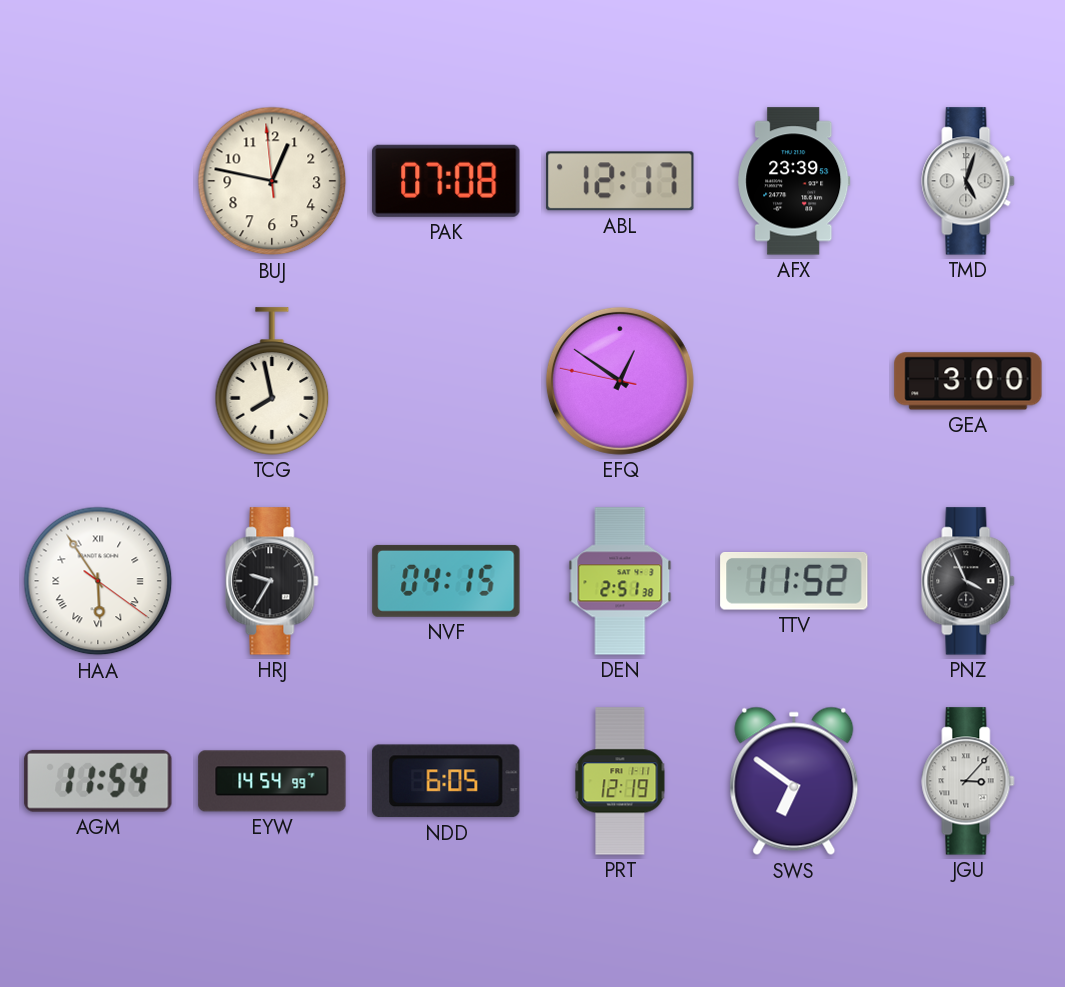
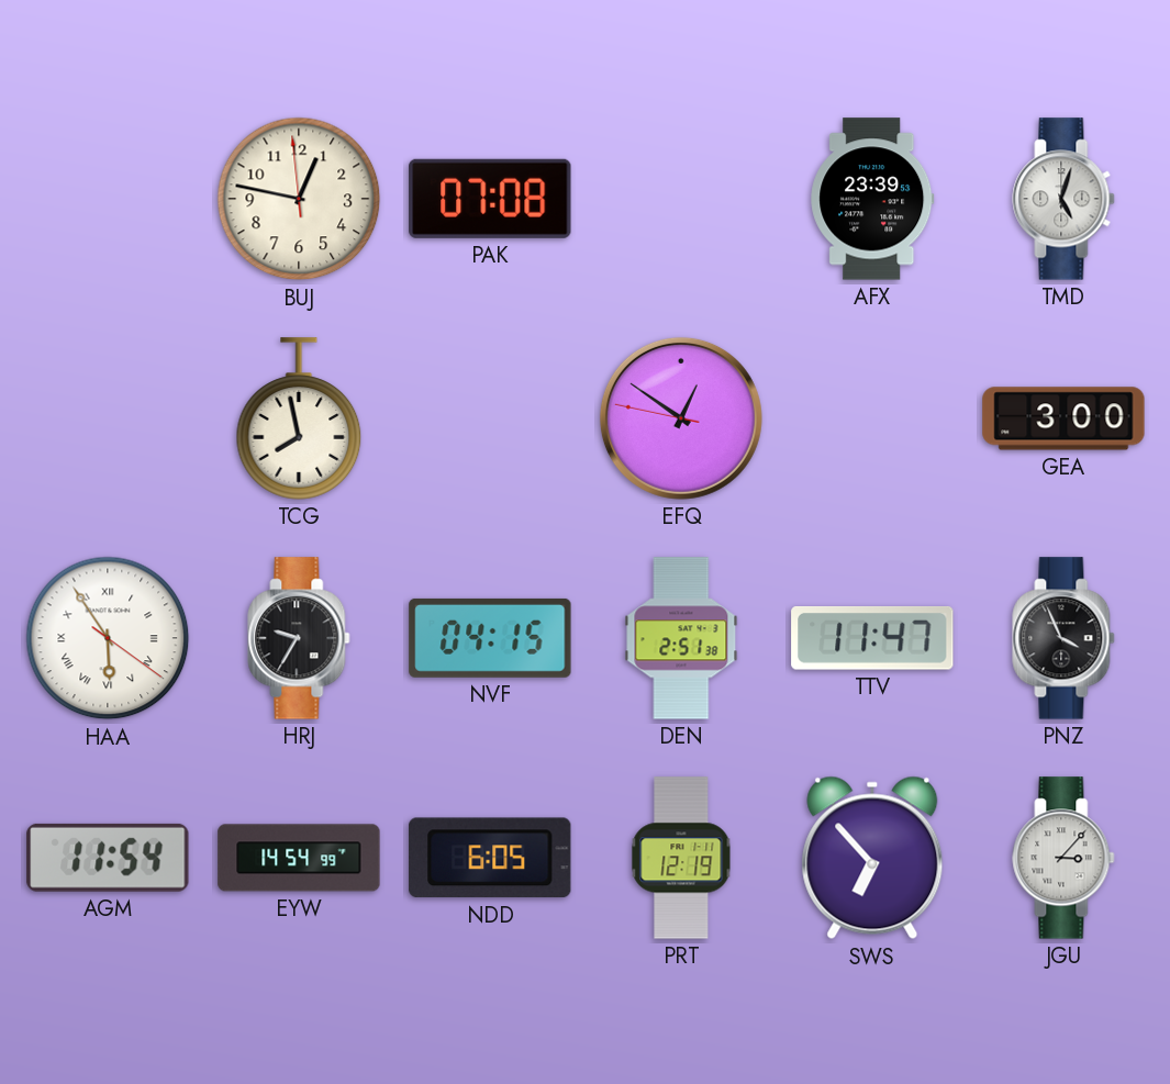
ABL: 12:17 -> none
TTV: 11:52 -> 11:47
SWS: 6:51 -> 6:53
